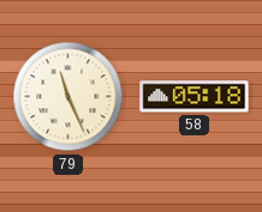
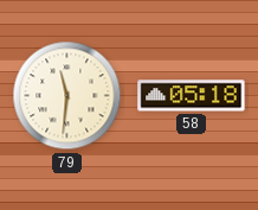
79: 11:26 -> 11:31
